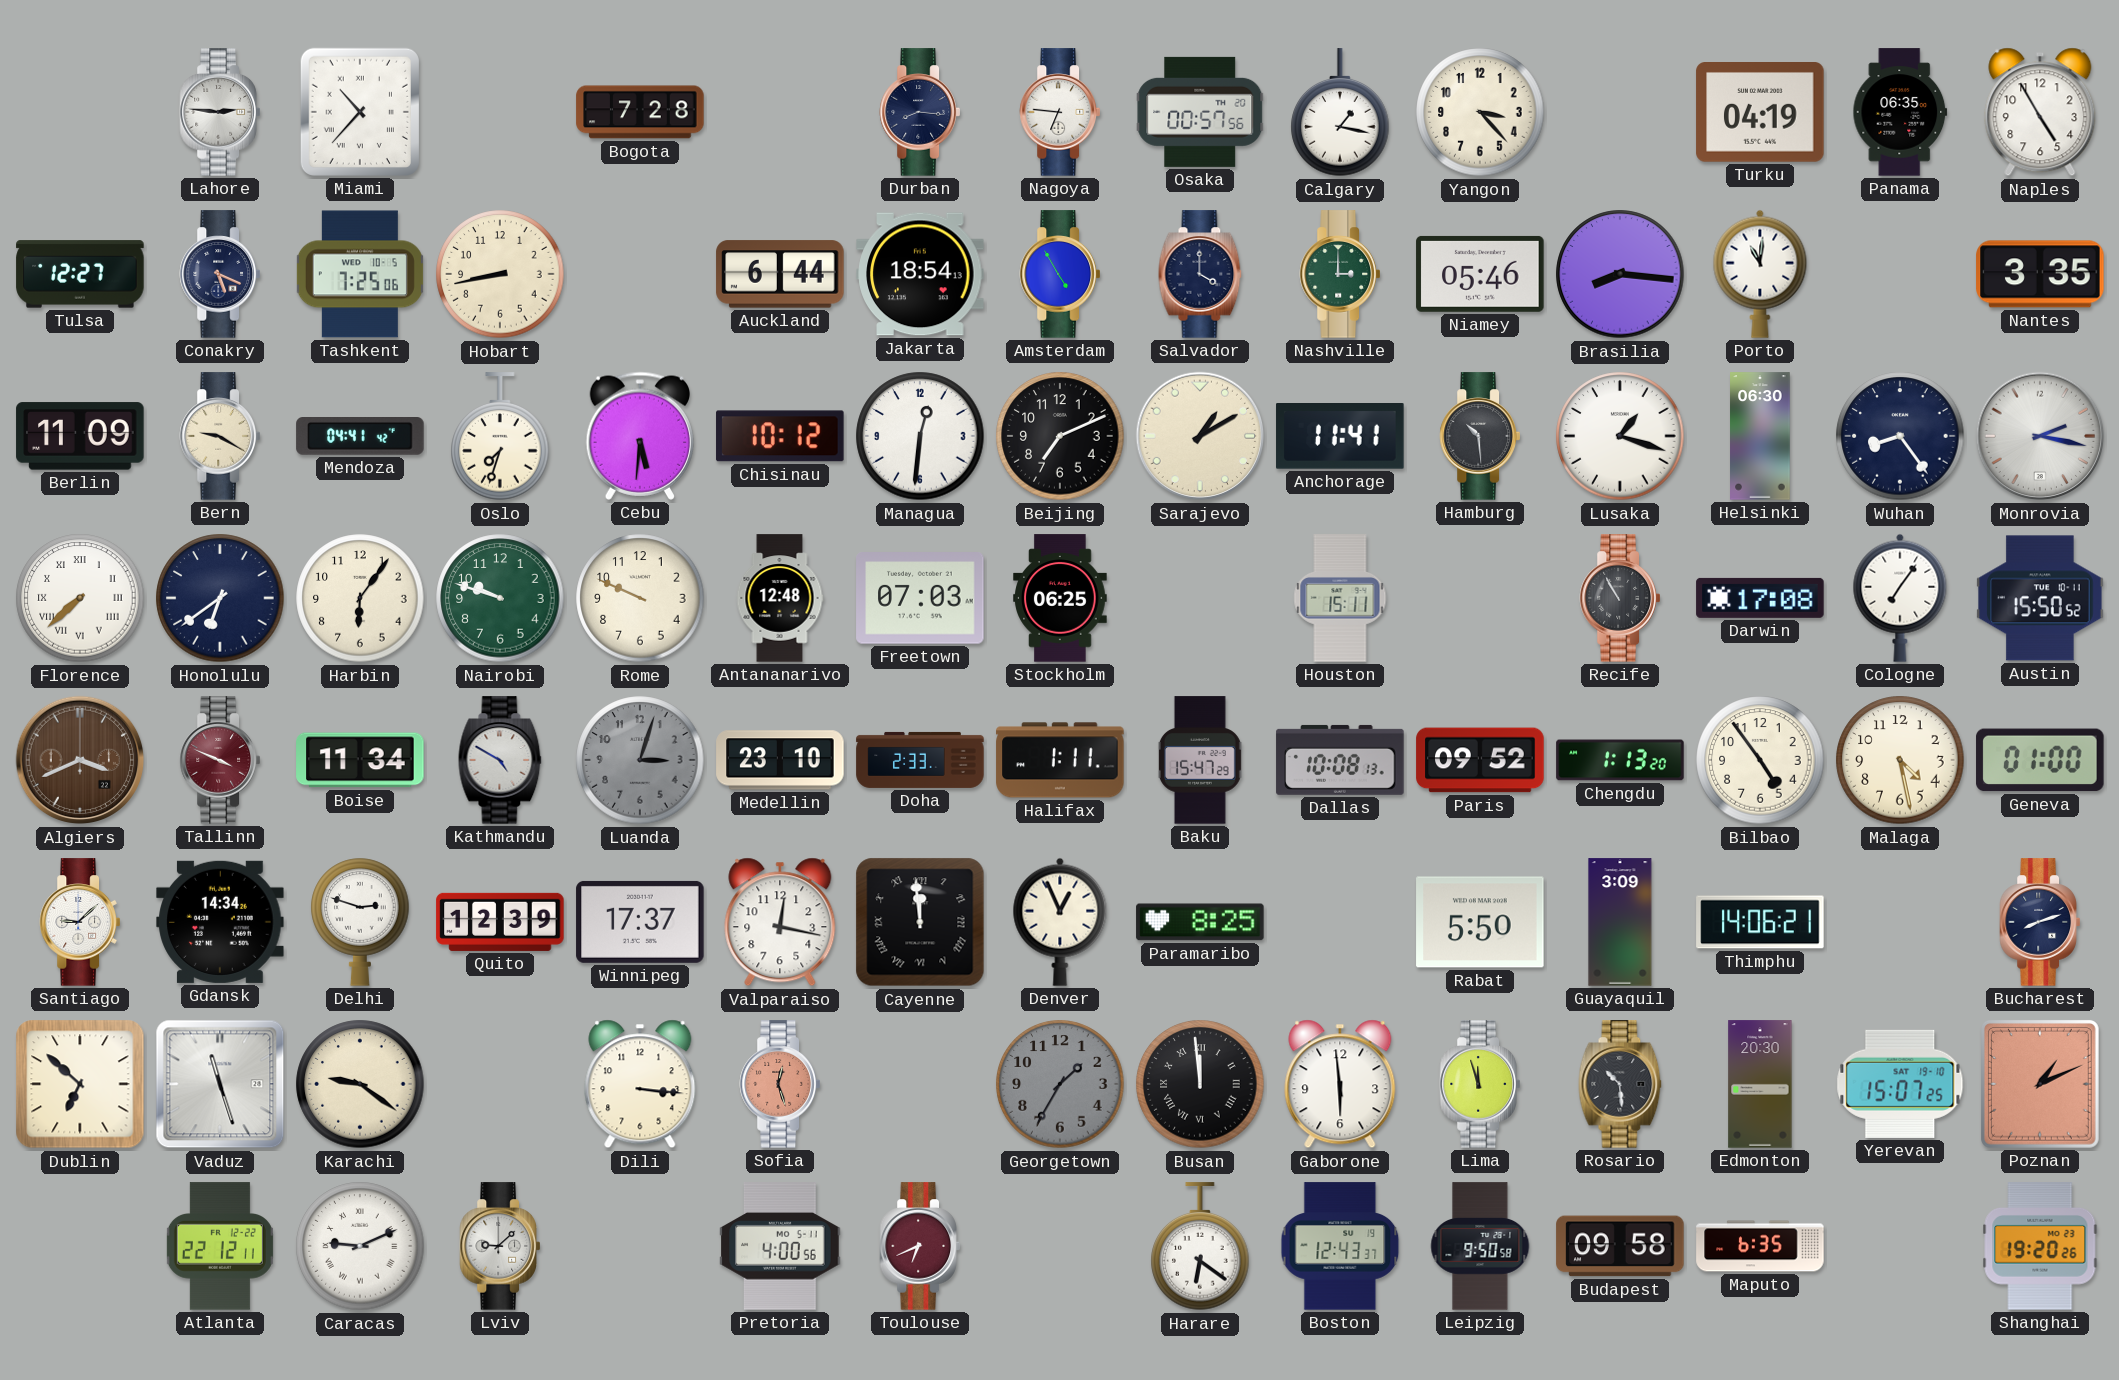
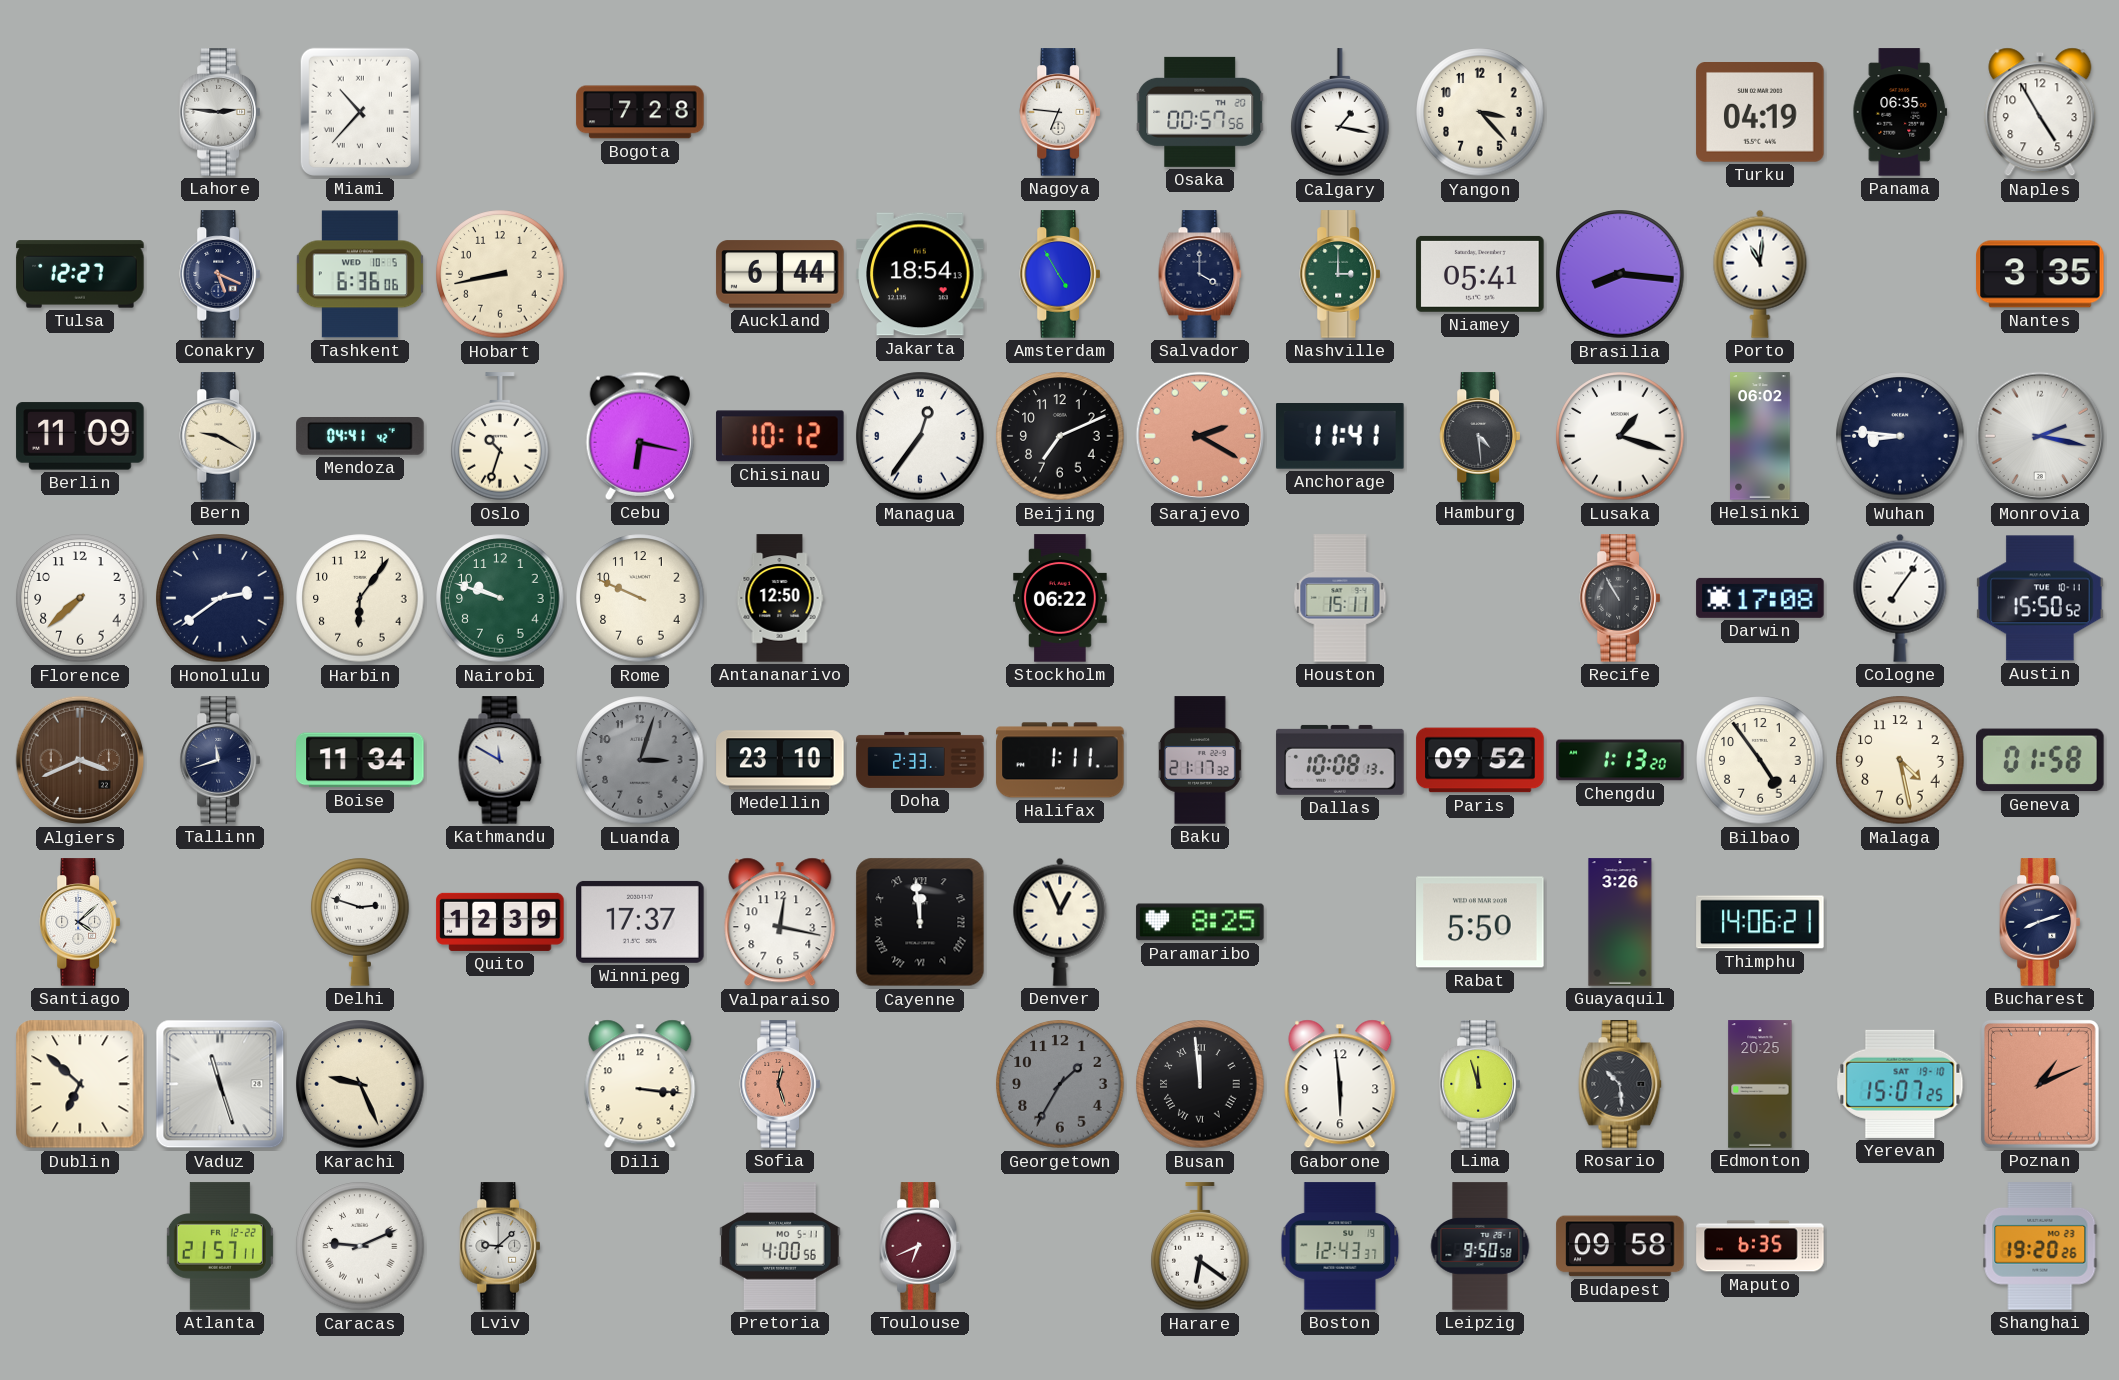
Durban: 8:16 -> none
Tashkent: 7:25 -> 6:36
Niamey: 05:46 -> 05:41
Oslo: 7:33 -> 10:33
Cebu: 5:31 -> 6:17
Managua: 12:31 -> 12:36
Sarajevo: 1:10 -> 2:20
Sarajevo dial: cream -> salmon
Hamburg: 10:29 -> 4:29
Helsinki: 06:30 -> 06:02
Wuhan: 8:24 -> 8:46
Florence numerals: Roman -> Arabic
Honolulu: 6:39 -> 2:39
Antananarivo: 12:48 -> 12:50
Freetown: 07:03 -> none
Stockholm: 06:25 -> 06:22
Tallinn: 3:49 -> 11:42
Tallinn dial: burgundy -> navy
Kathmandu: 4:50 -> 11:50
Baku: 15:47 -> 21:17
Geneva: 01:00 -> 01:58
Santiago: 9:08 -> 4:08
Gdansk: 14:34 -> none
Guayaquil: 3:09 -> 3:26
Karachi: 9:21 -> 9:26
Edmonton: 20:30 -> 20:25
Atlanta: 22:12 -> 21:57
